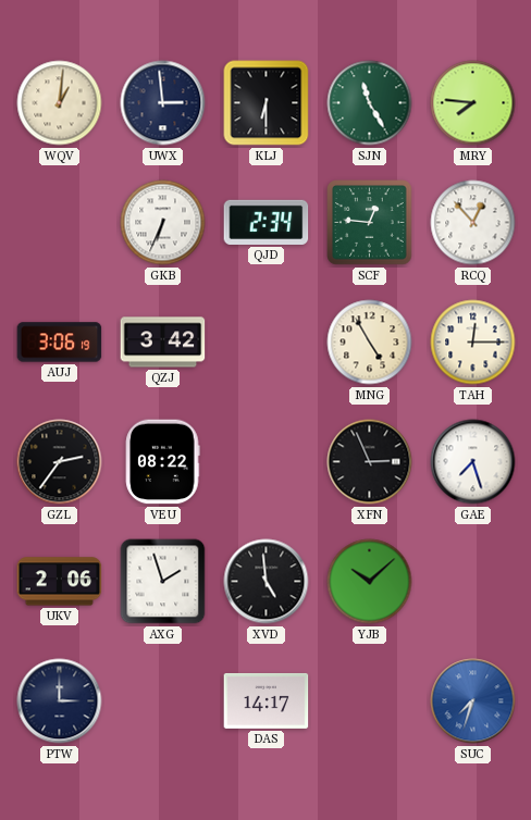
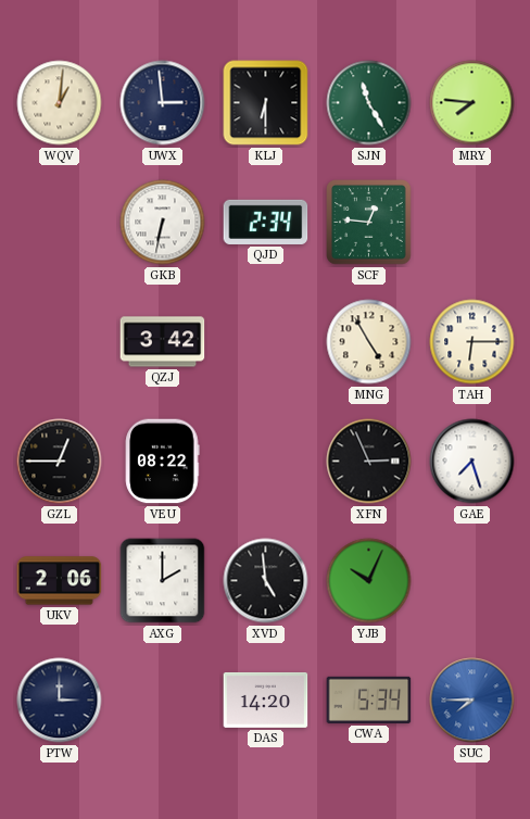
GKB: 6:34 -> 6:32
RCQ: 12:53 -> none
AUJ: 3:06 -> none
TAH: 12:15 -> 6:15
GZL: 2:36 -> 12:45
AXG: 1:57 -> 2:00
YJB: 10:08 -> 10:04
DAS: 14:17 -> 14:20
CWA: none -> 5:34
SUC: 7:33 -> 7:45
